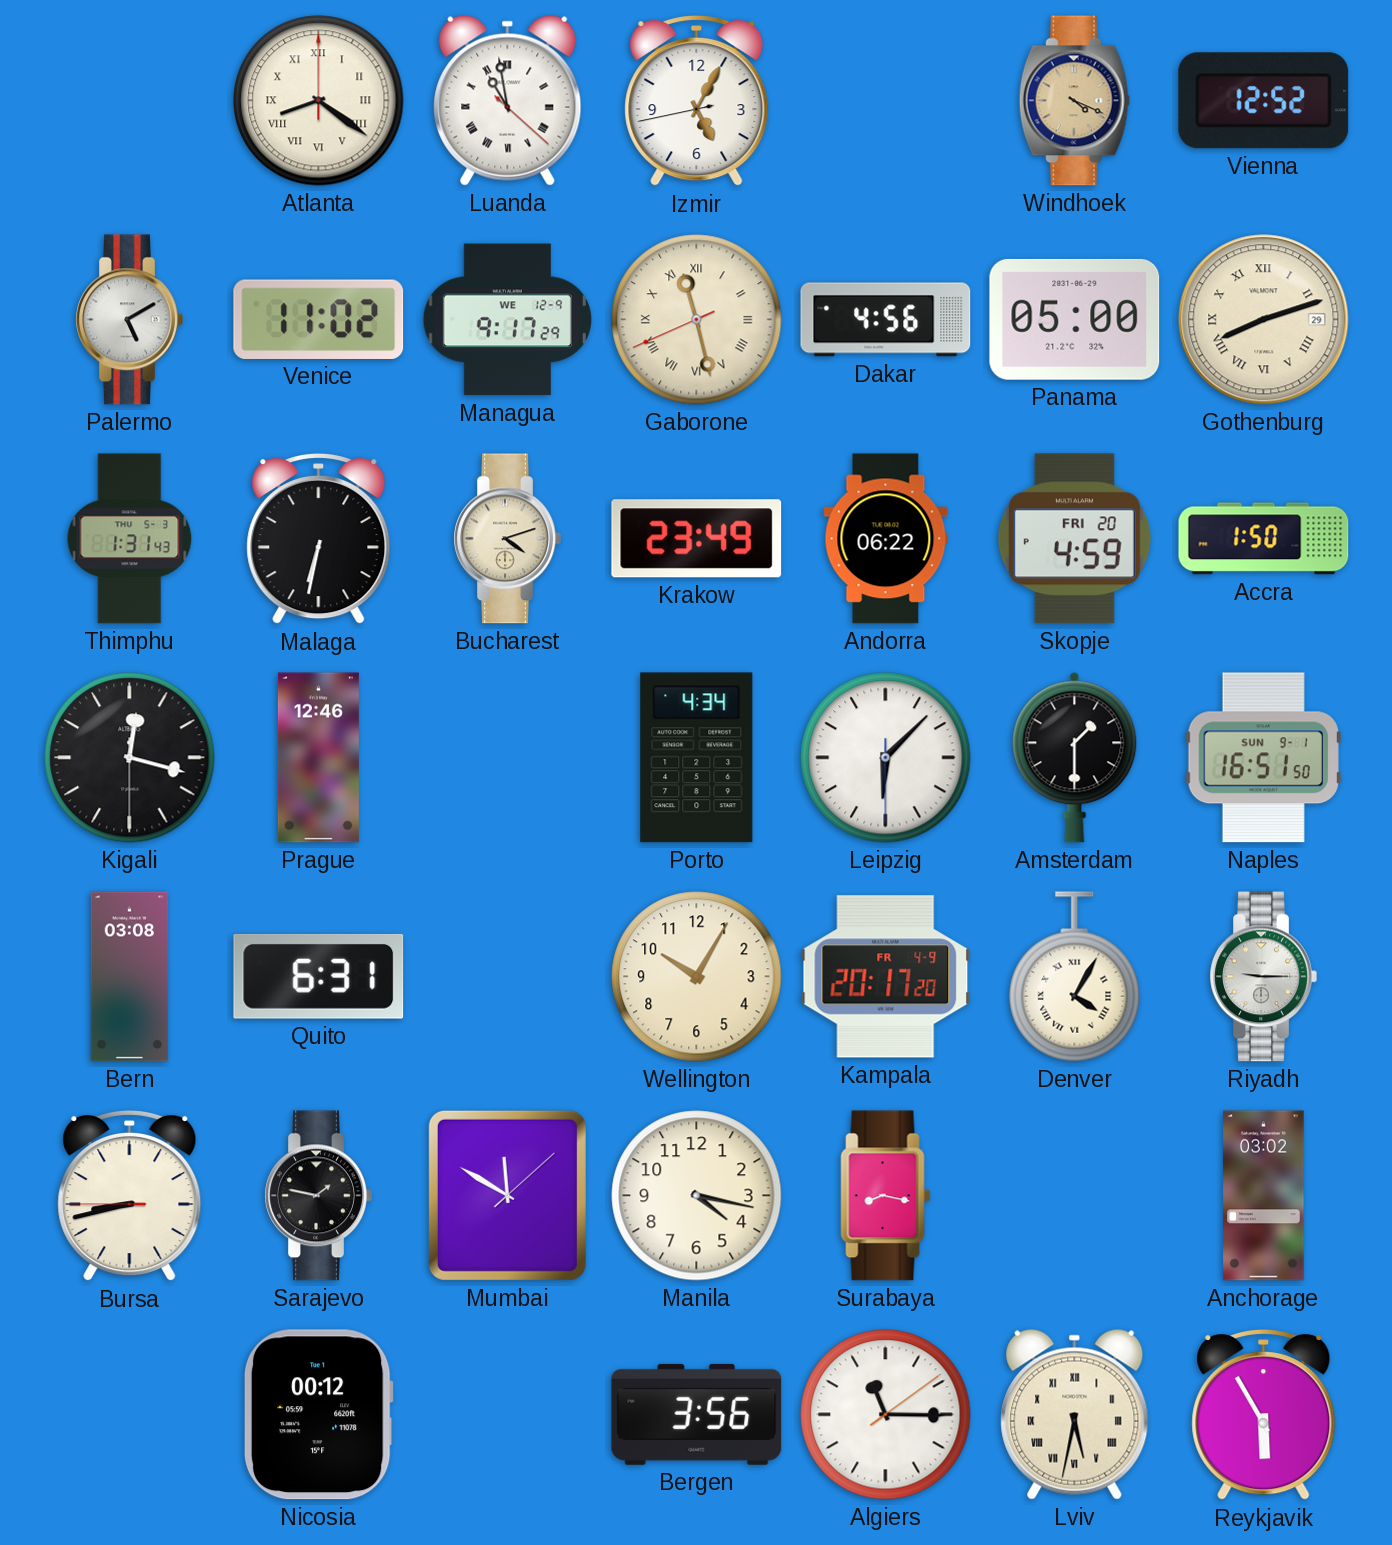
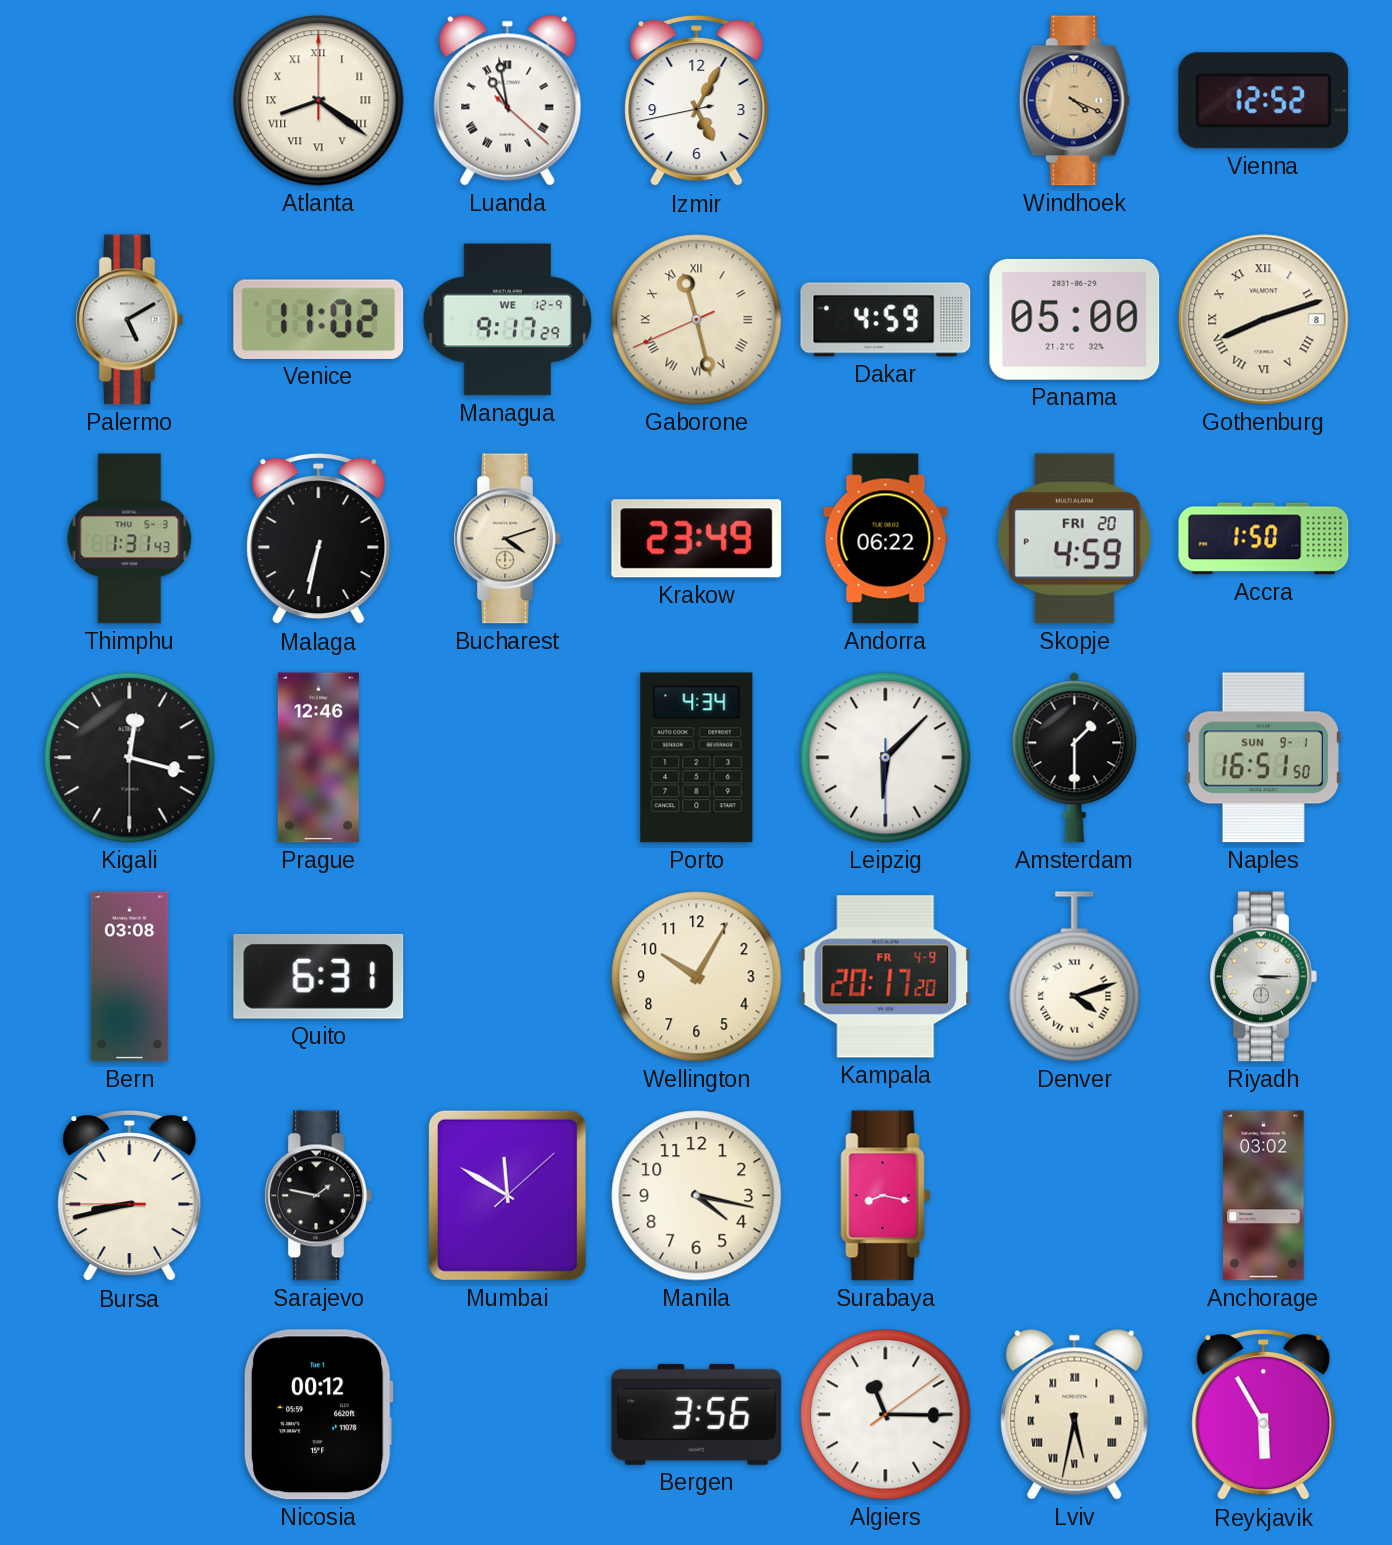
Dakar: 4:56 -> 4:59
Gothenburg date: 29 -> 8
Denver: 4:05 -> 4:12
Riyadh: 9:15 -> 3:15
